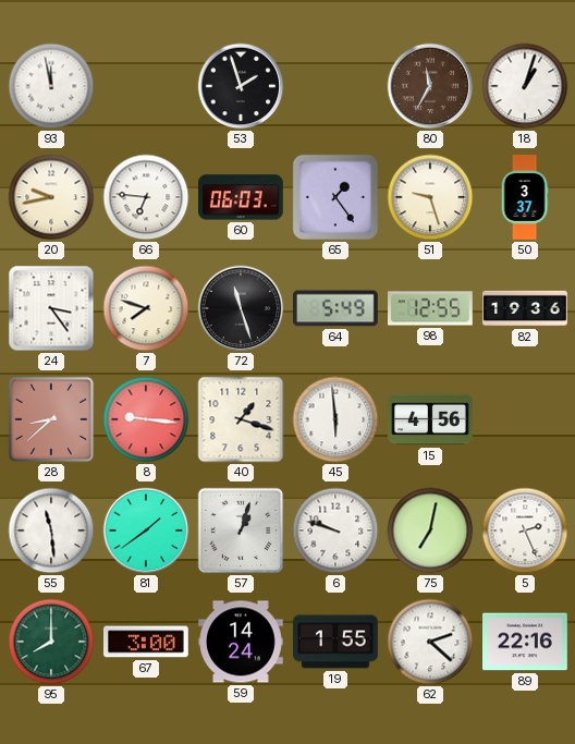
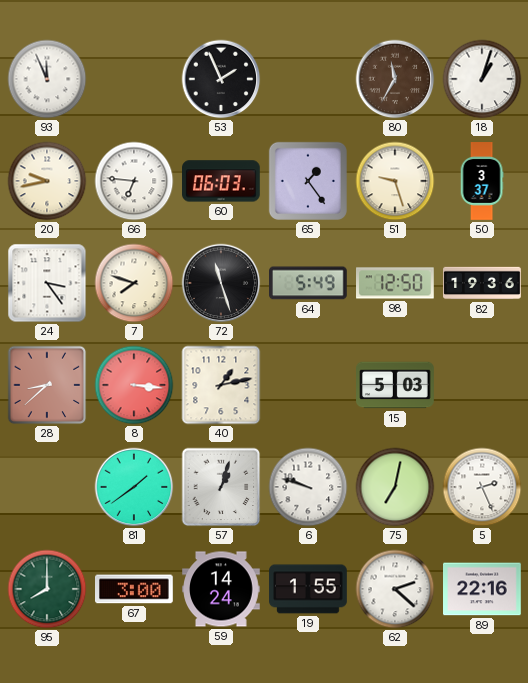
93: 11:58 -> 11:56
53: 1:57 -> 1:56
98: 12:55 -> 12:50
8: 9:16 -> 3:16
40: 1:18 -> 1:13
45: 5:59 -> none
15: 4:56 -> 5:03
55: 11:29 -> none
